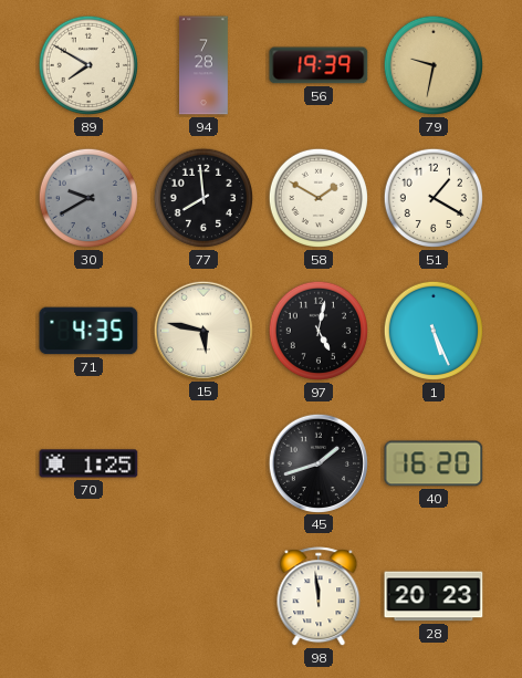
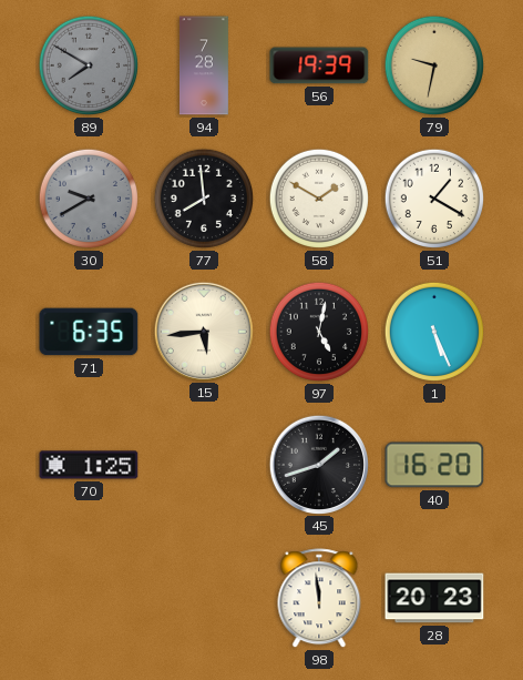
89 dial: cream -> grey
71: 4:35 -> 6:35
15: 5:47 -> 5:44
